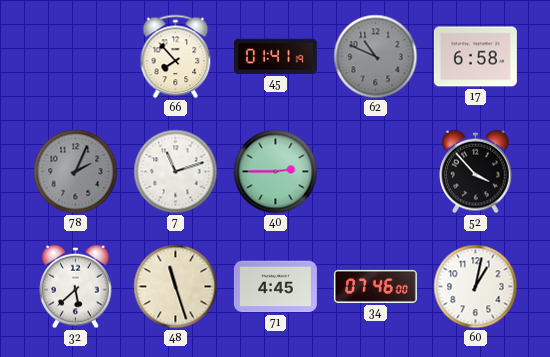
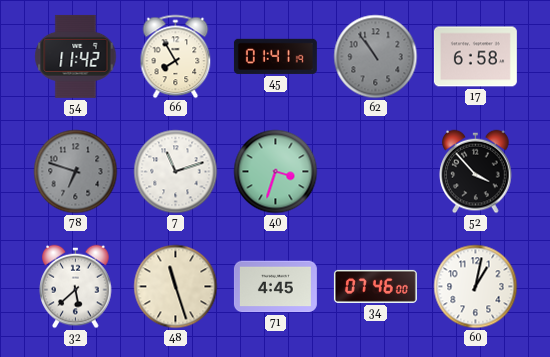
54: none -> 11:42
66: 7:53 -> 7:55
62: 10:49 -> 10:54
78: 2:04 -> 6:48
40: 2:45 -> 3:33
